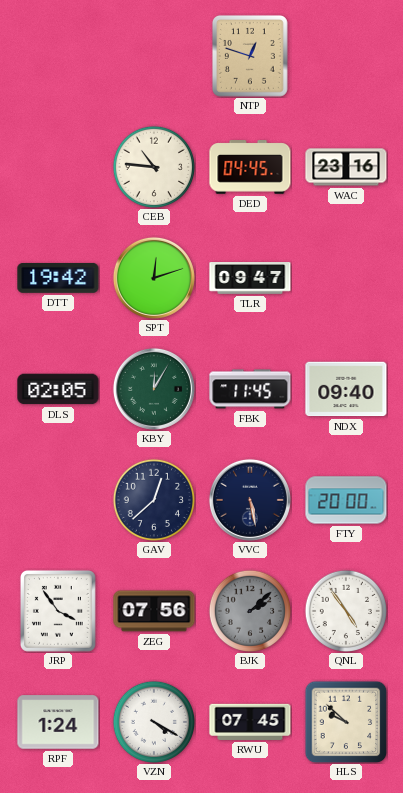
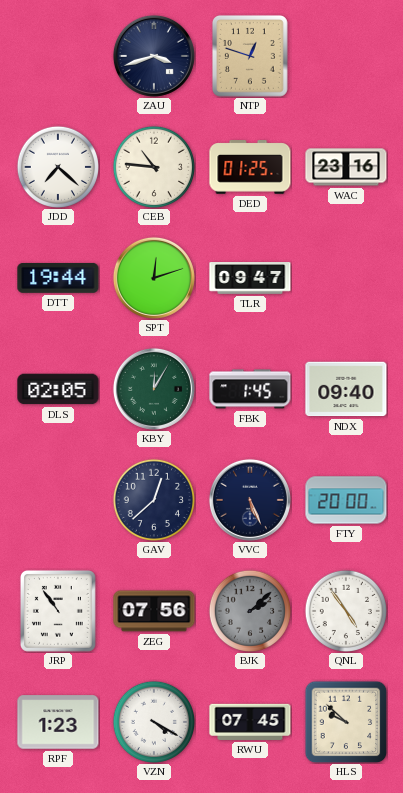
ZAU: none -> 3:42
JDD: none -> 7:22
DED: 04:45 -> 01:25
DTT: 19:42 -> 19:44
FBK: 11:45 -> 1:45
VVC: 5:28 -> 5:26
JRP: 3:54 -> 10:54
RPF: 1:24 -> 1:23
